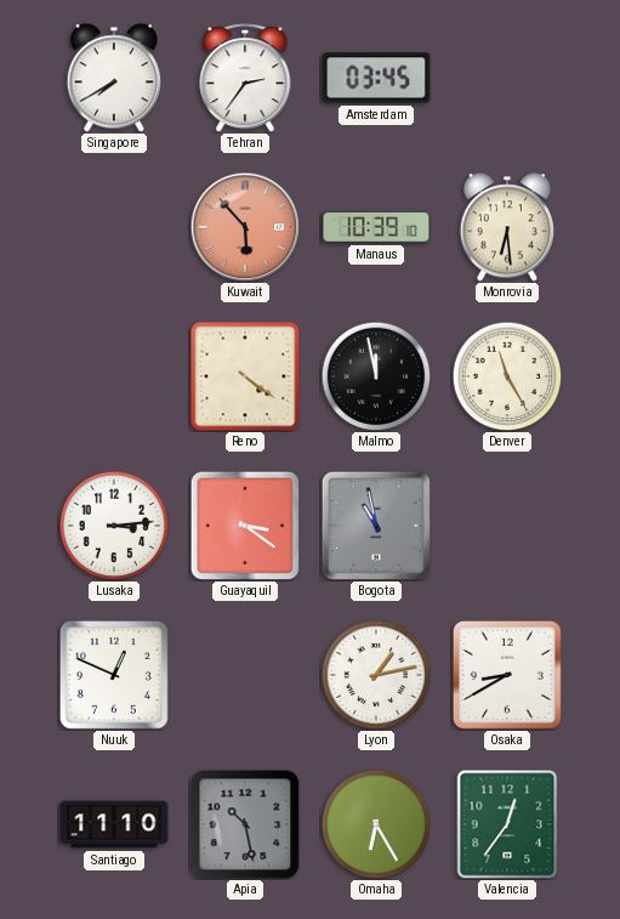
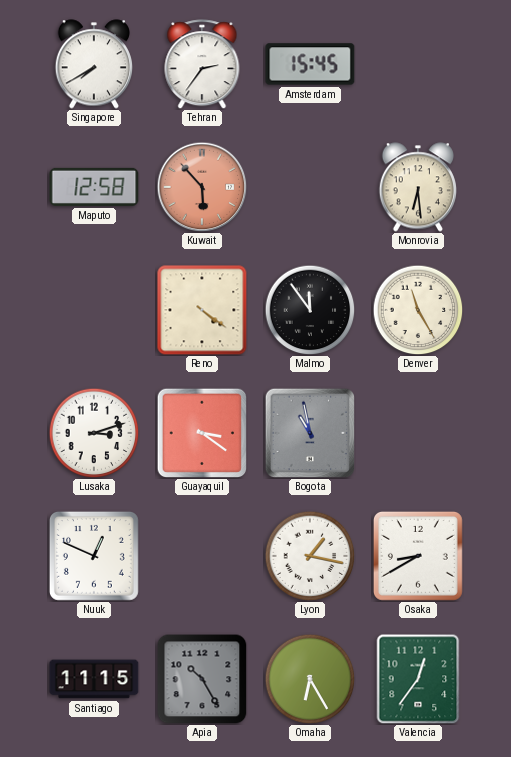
Amsterdam: 03:45 -> 15:45
Maputo: none -> 12:58
Manaus: 10:39 -> none
Malmo: 11:58 -> 11:54
Lusaka: 3:14 -> 3:12
Lyon: 1:13 -> 1:17
Santiago: 11:10 -> 11:15
Apia: 10:28 -> 10:25
